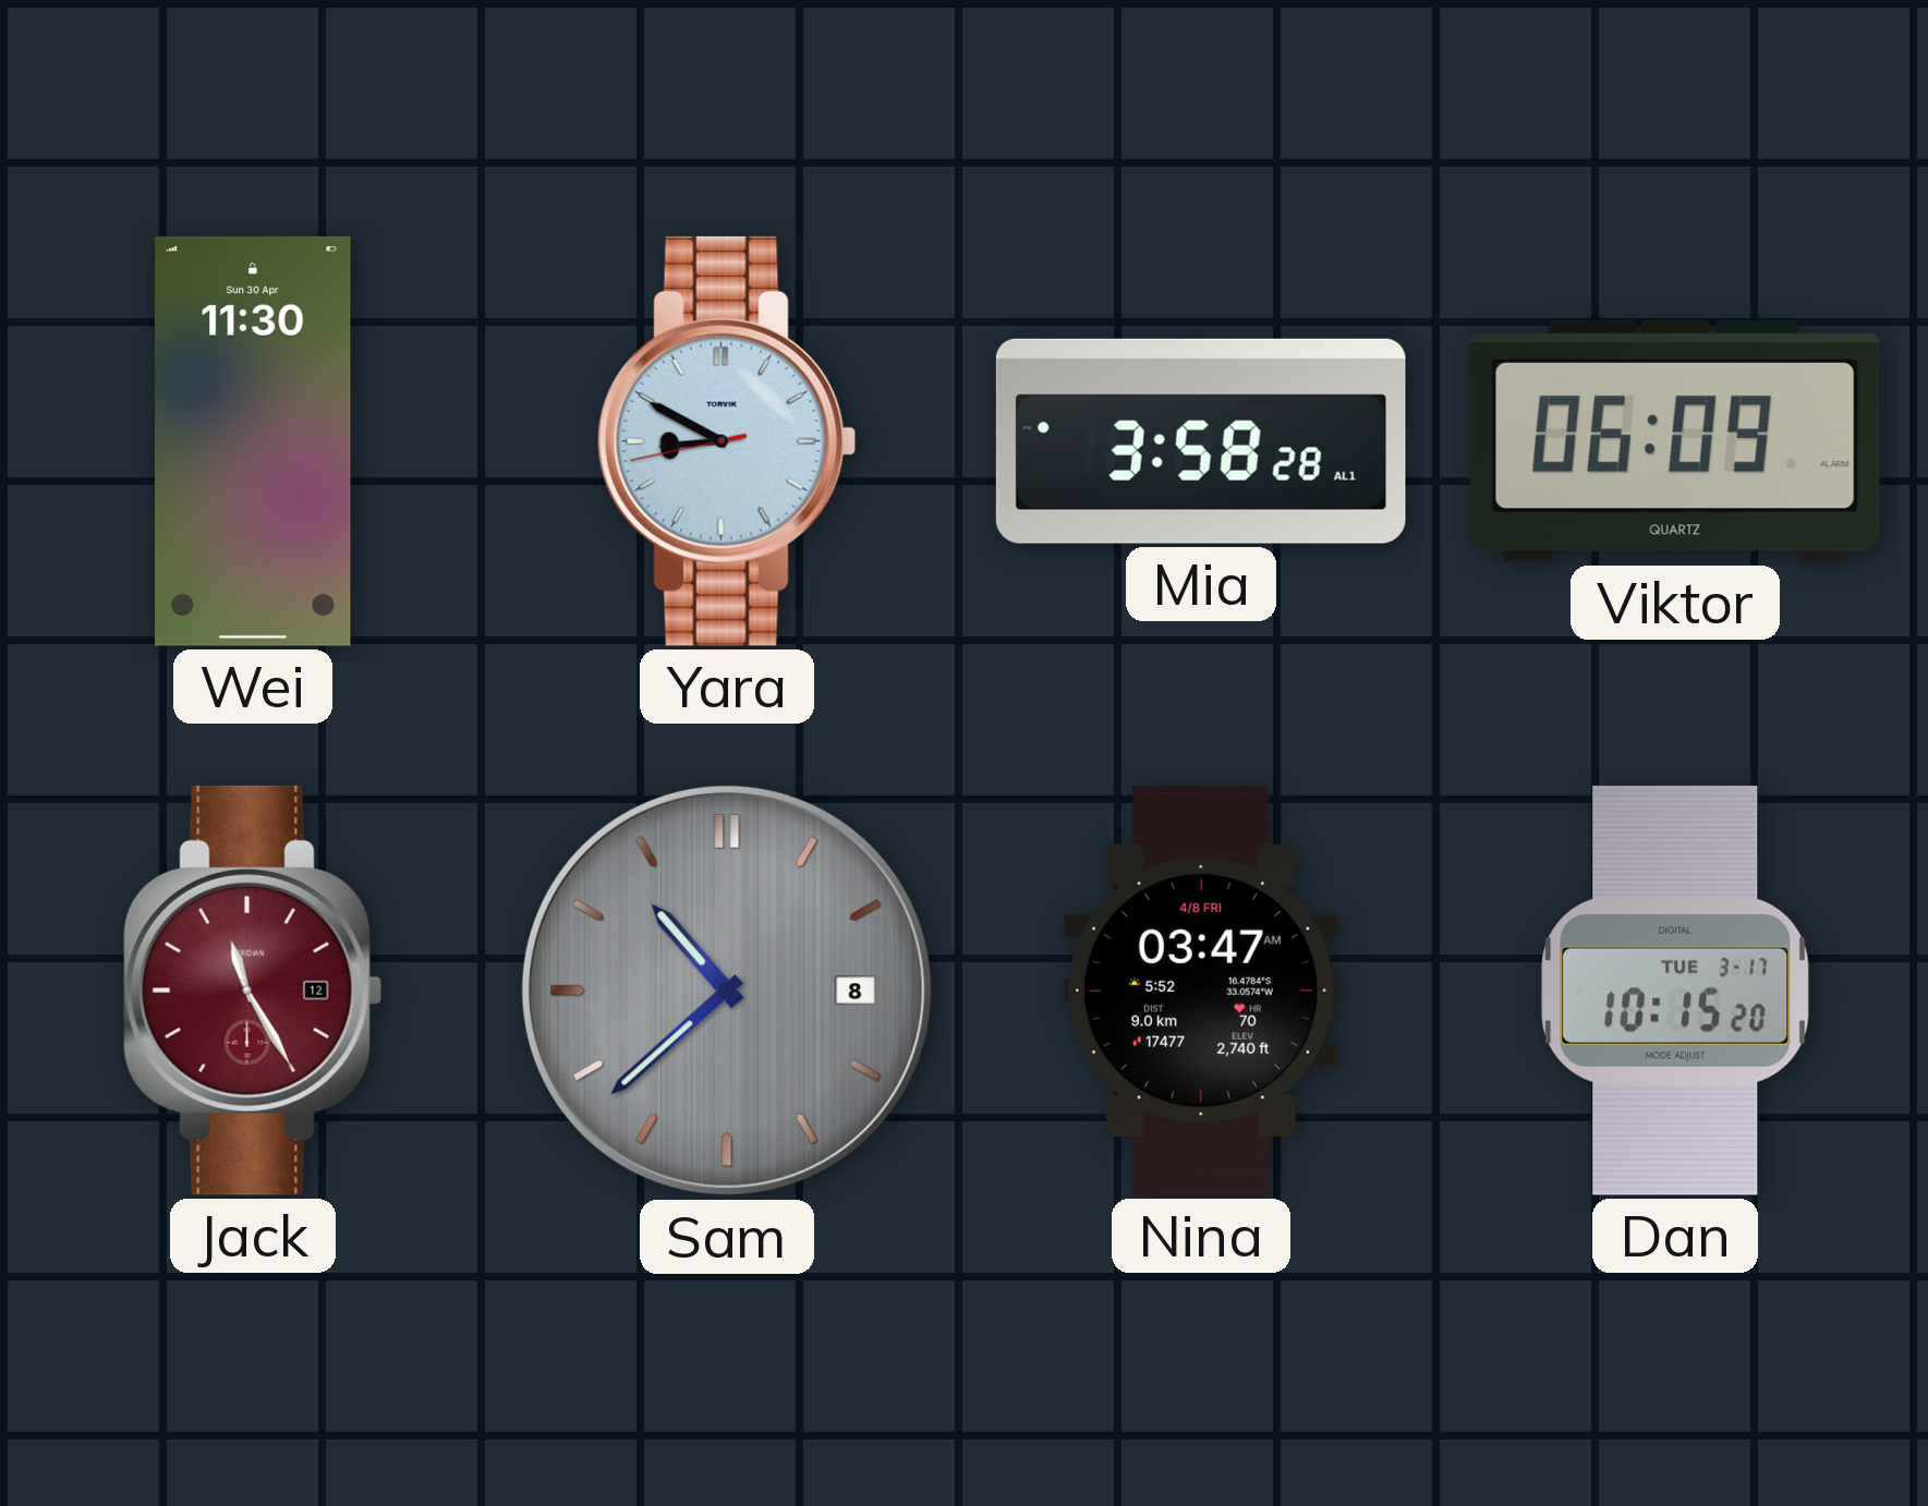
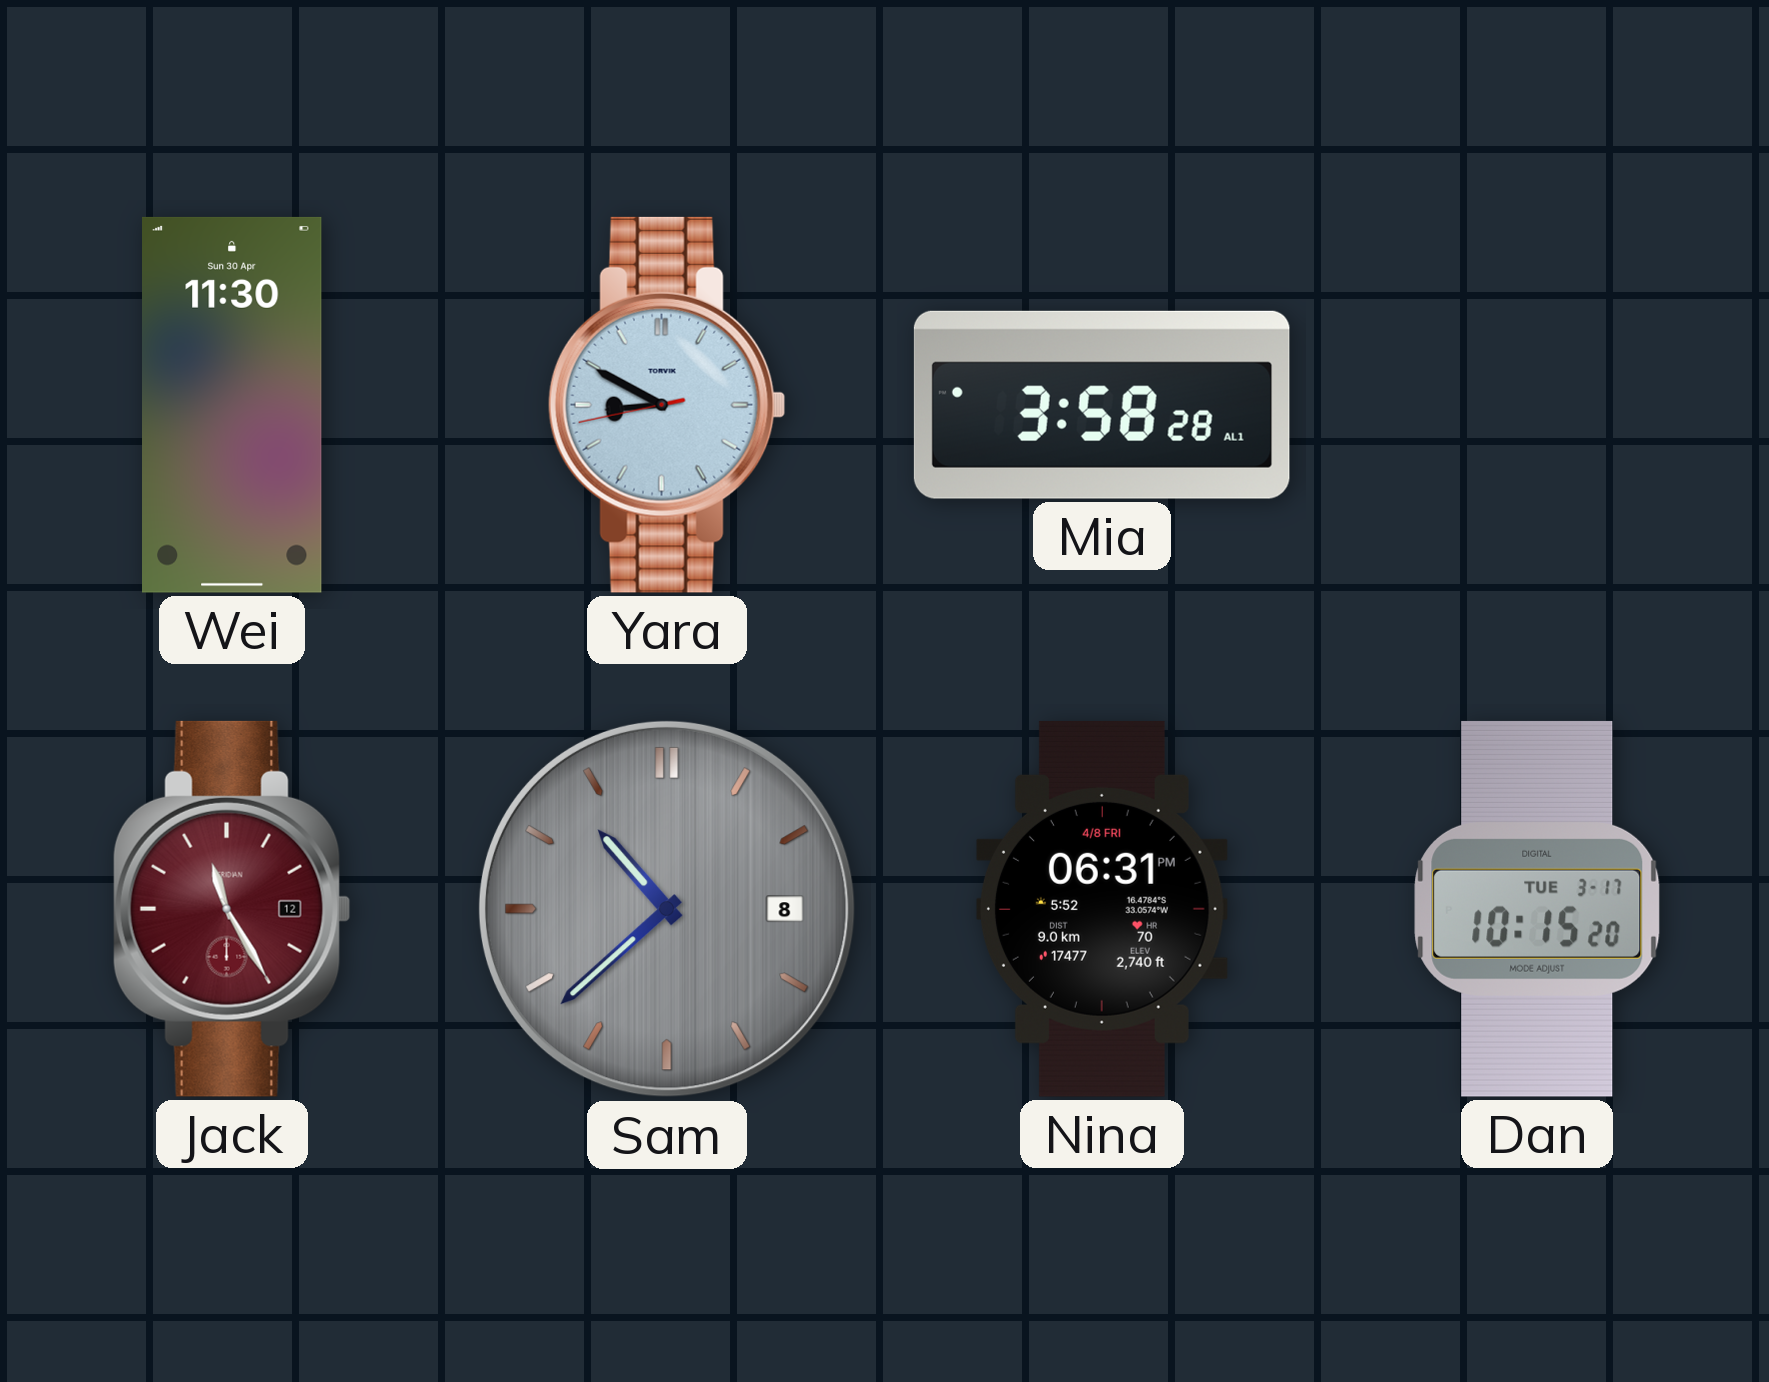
Viktor: 06:09 -> none
Nina: 03:47 -> 06:31
